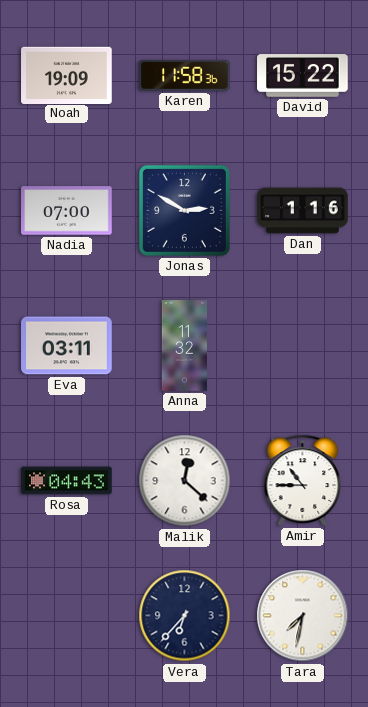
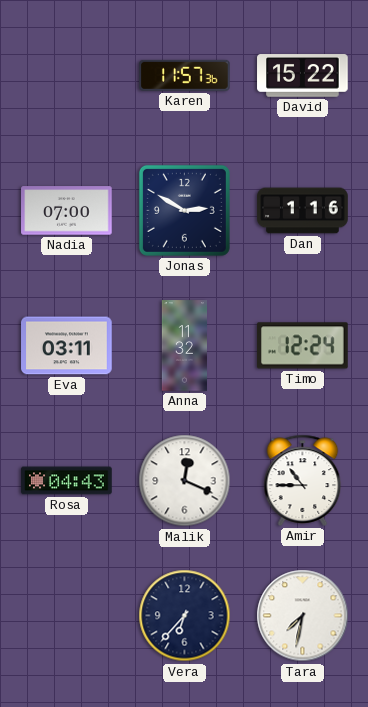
Noah: 19:09 -> none
Karen: 11:58 -> 11:57
Timo: none -> 12:24
Malik: 12:22 -> 12:19
